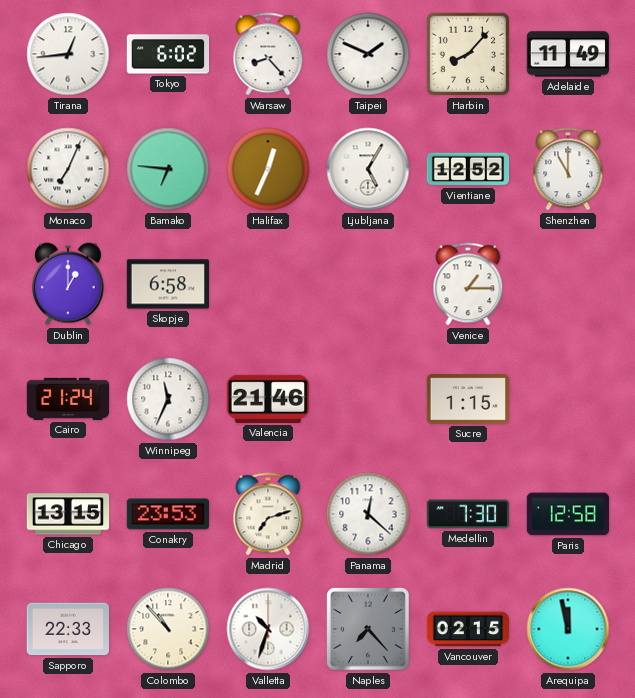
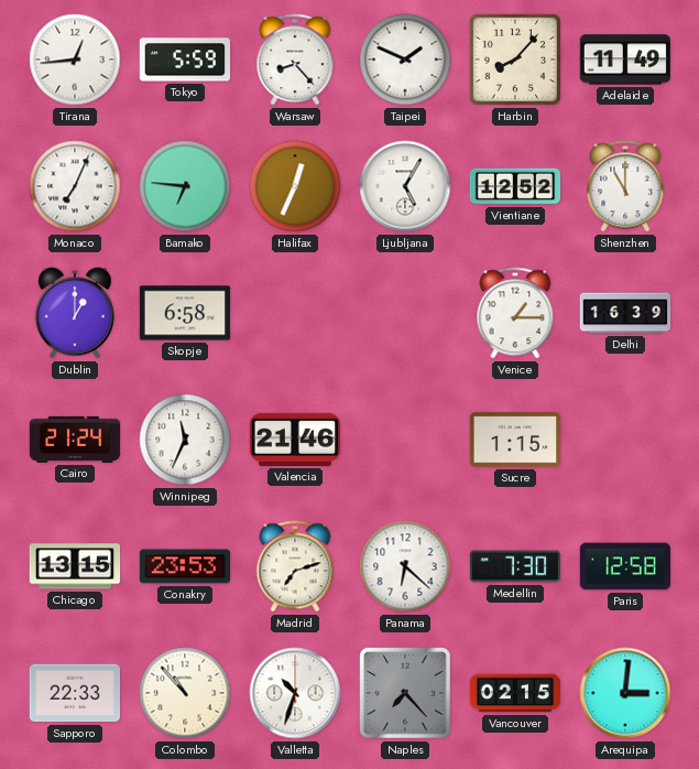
Tokyo: 6:02 -> 5:59
Delhi: none -> 16:39
Panama: 12:22 -> 6:22
Arequipa: 11:58 -> 3:01
